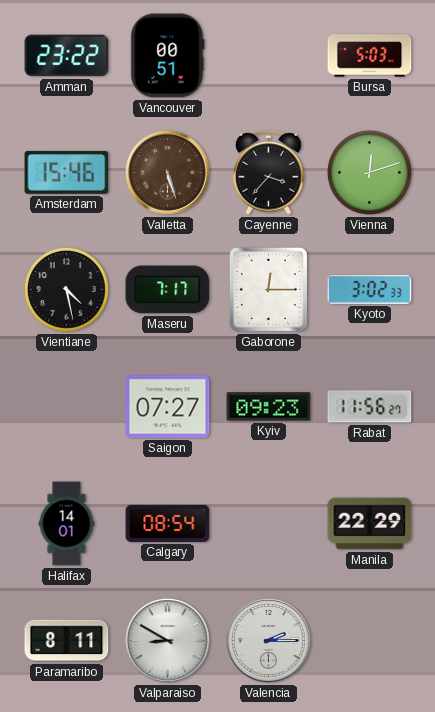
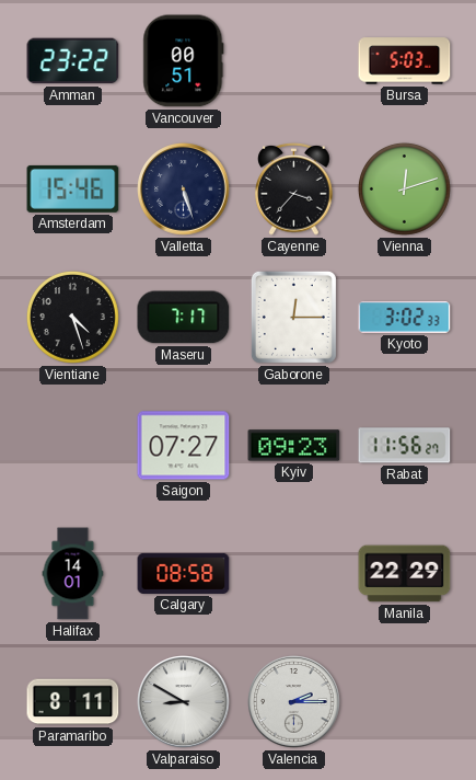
Valletta dial: brown -> navy
Vientiane: 4:28 -> 4:27
Calgary: 08:54 -> 08:58
